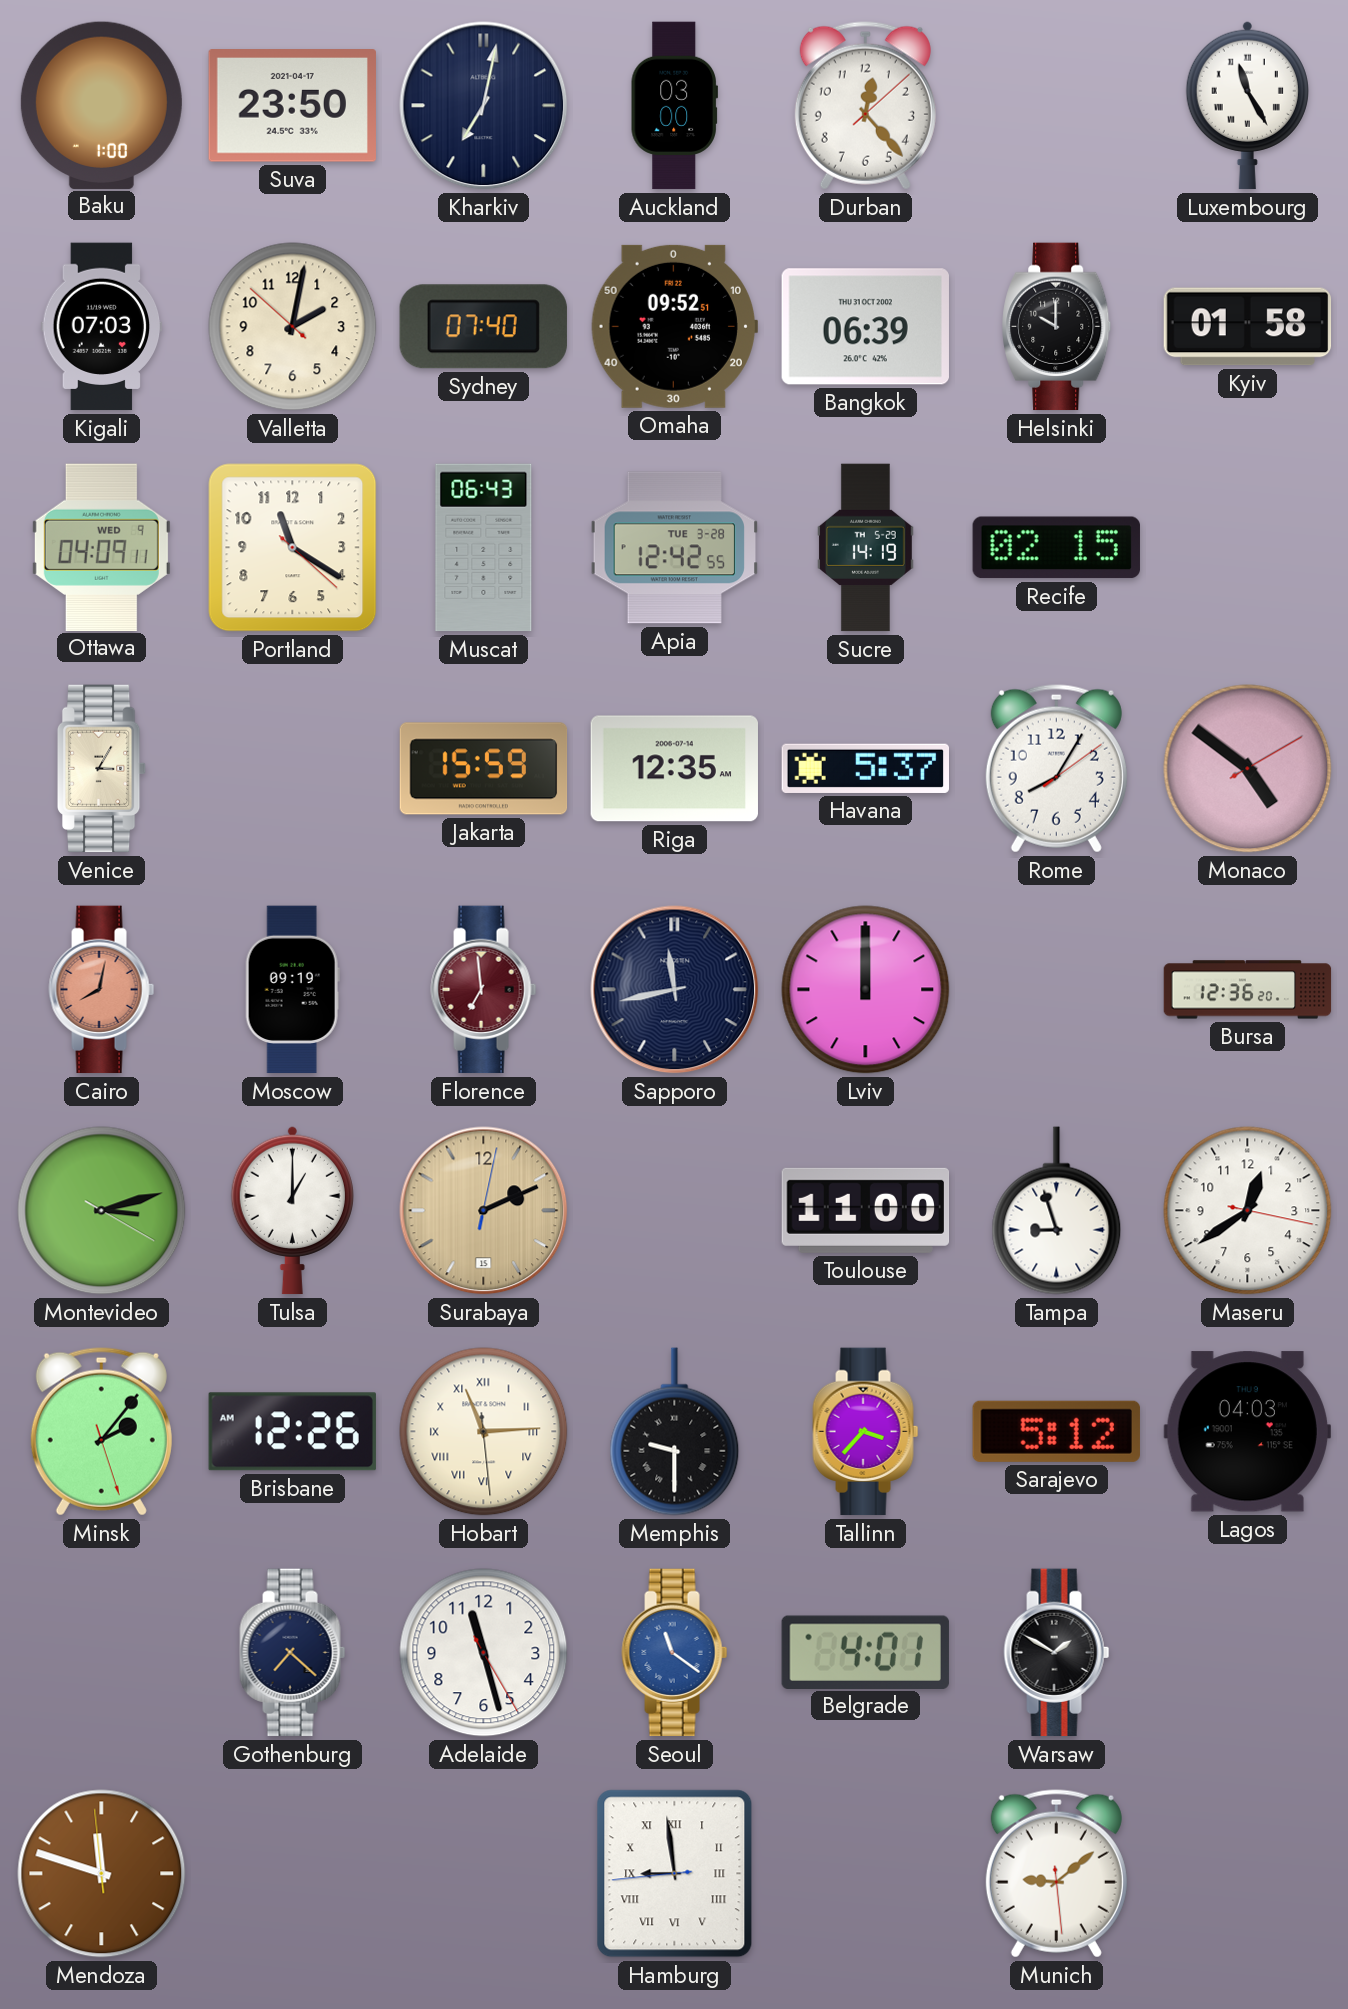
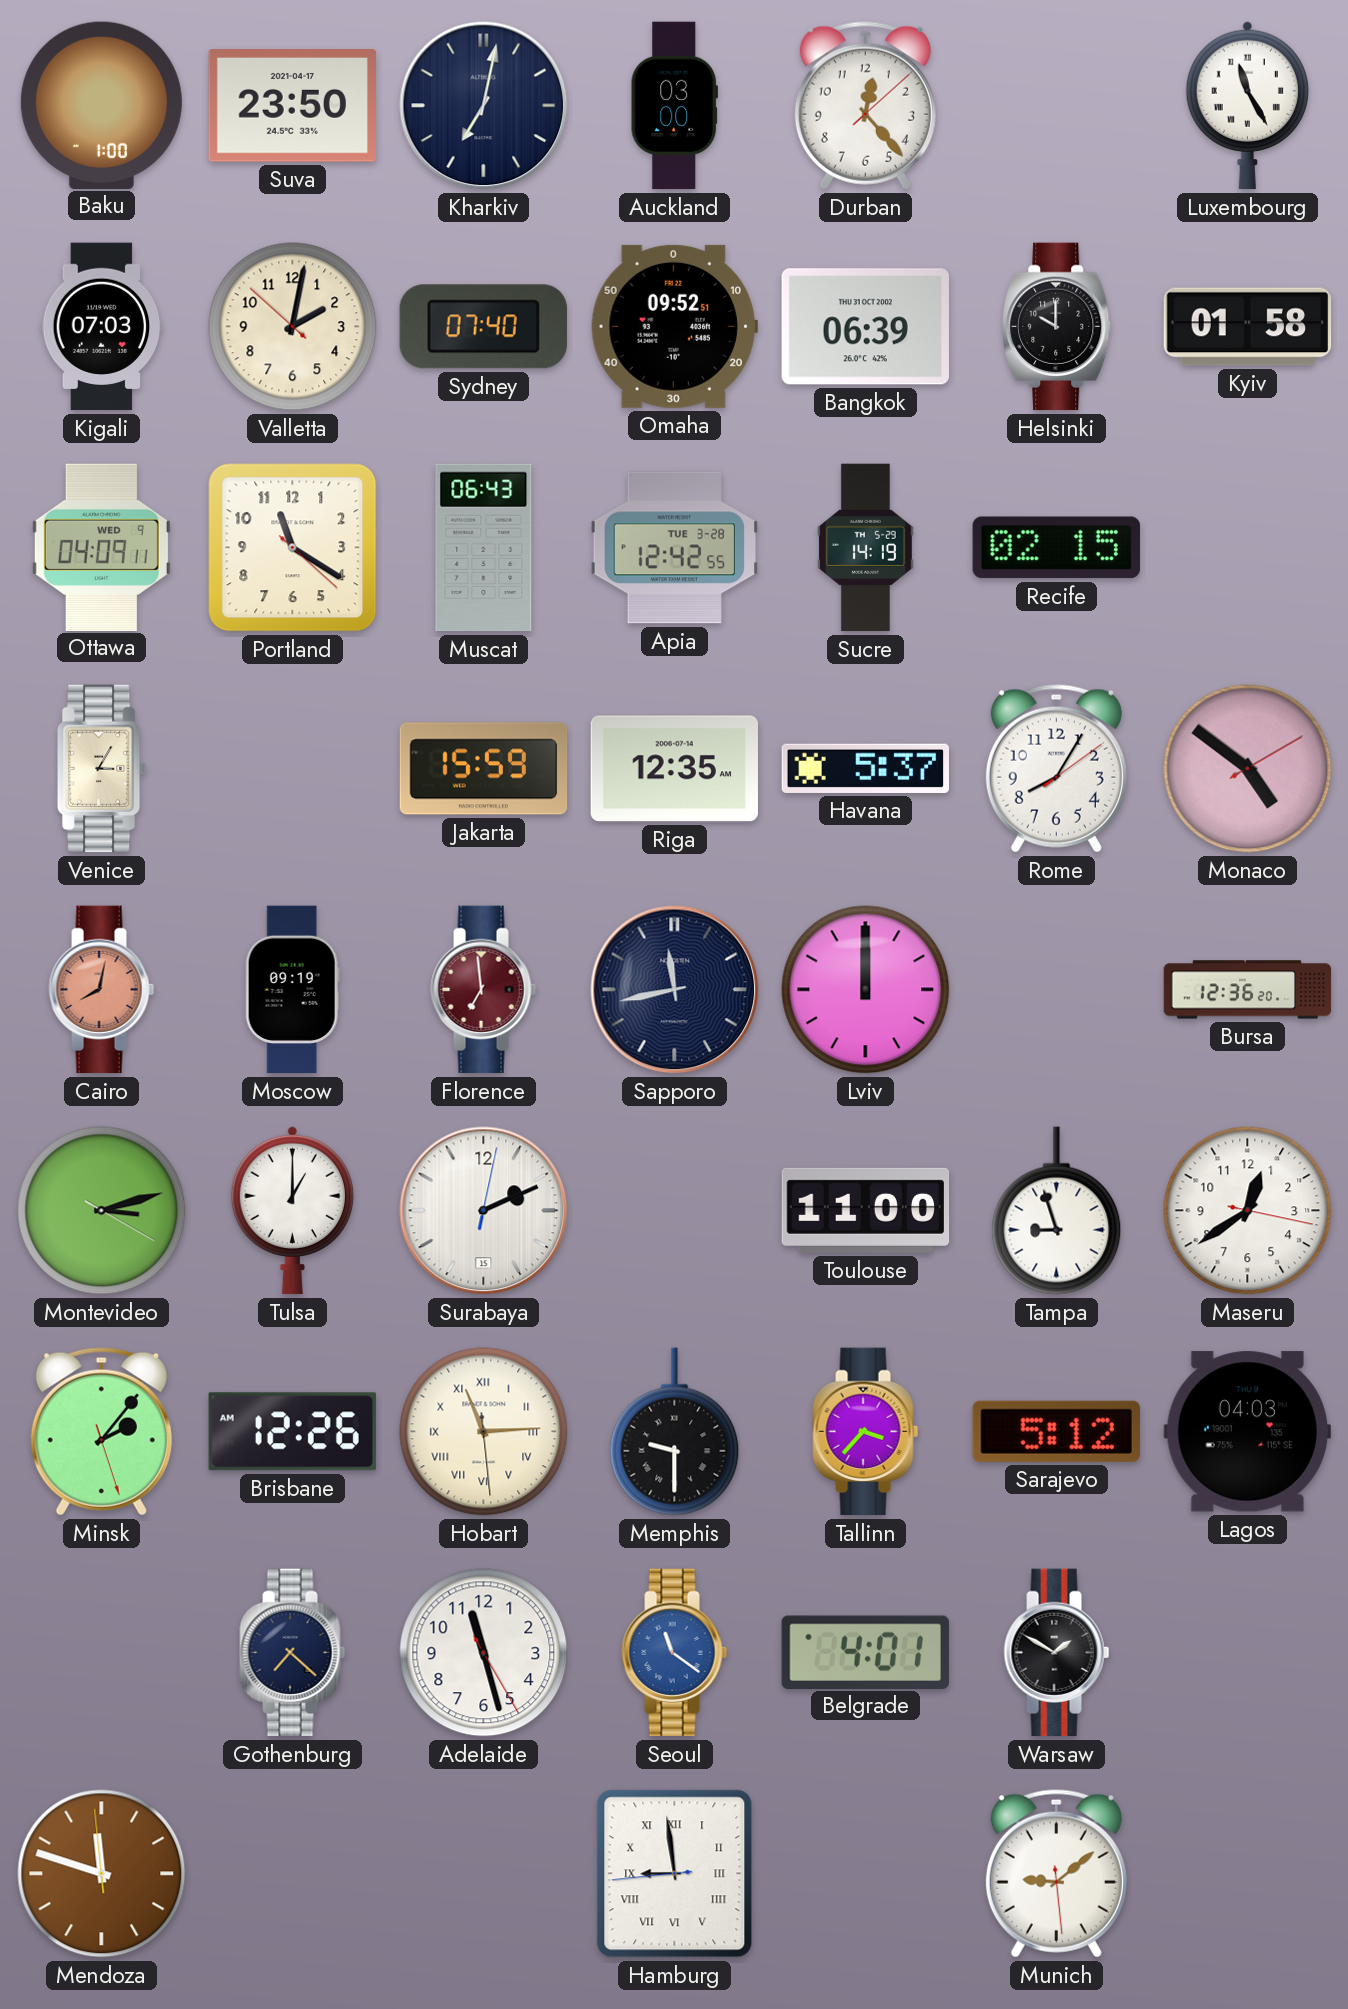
Surabaya dial: champagne -> white
